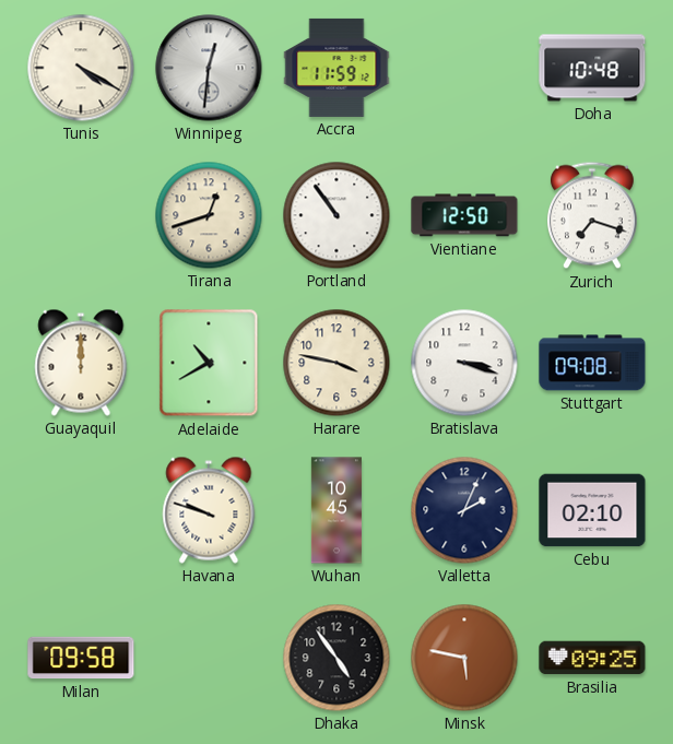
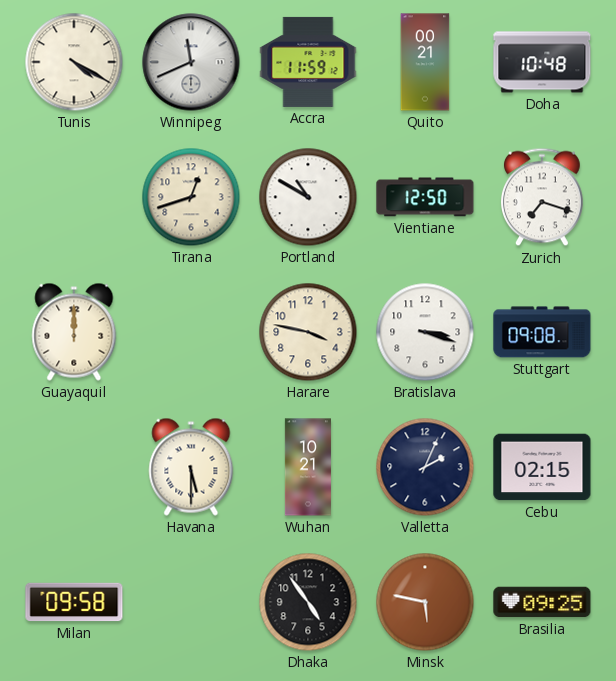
Winnipeg: 12:31 -> 11:41
Quito: none -> 00:21
Portland: 10:54 -> 10:50
Adelaide: 10:40 -> none
Havana: 9:48 -> 5:30
Wuhan: 10:45 -> 10:21
Cebu: 02:10 -> 02:15
